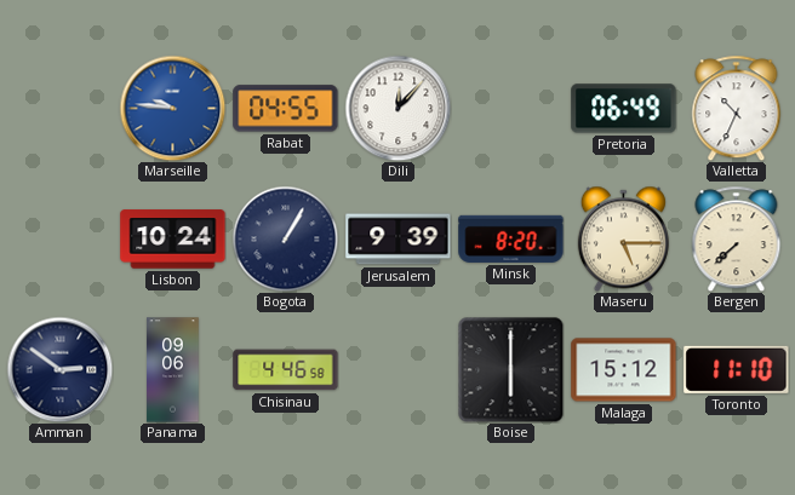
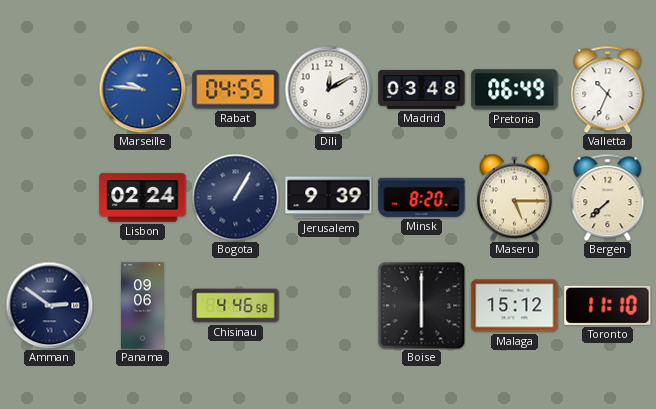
Dili: 12:07 -> 12:10
Madrid: none -> 03:48
Lisbon: 10:24 -> 02:24
